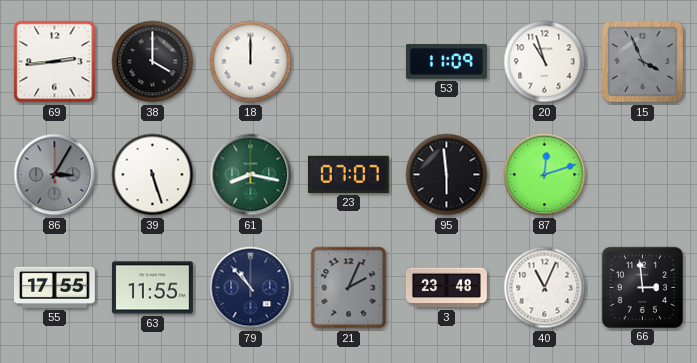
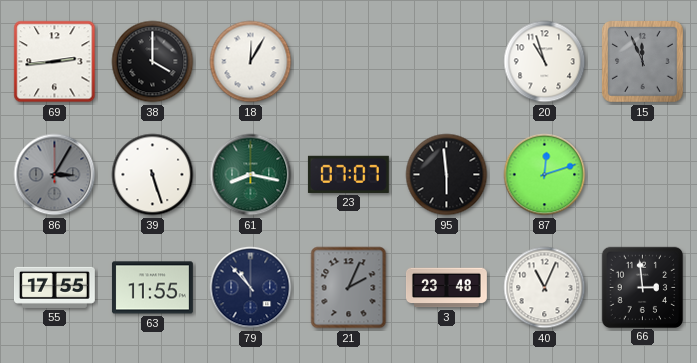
18: 12:00 -> 12:05
53: 11:09 -> none
15: 3:56 -> 11:56
